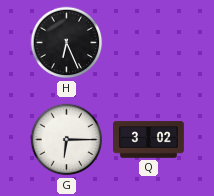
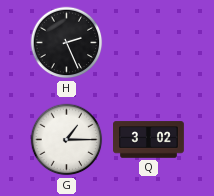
H: 6:26 -> 2:26
G: 6:15 -> 1:15
